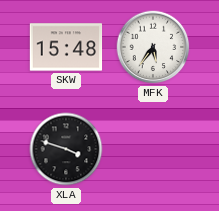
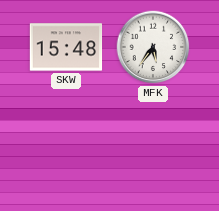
XLA: 3:48 -> none
